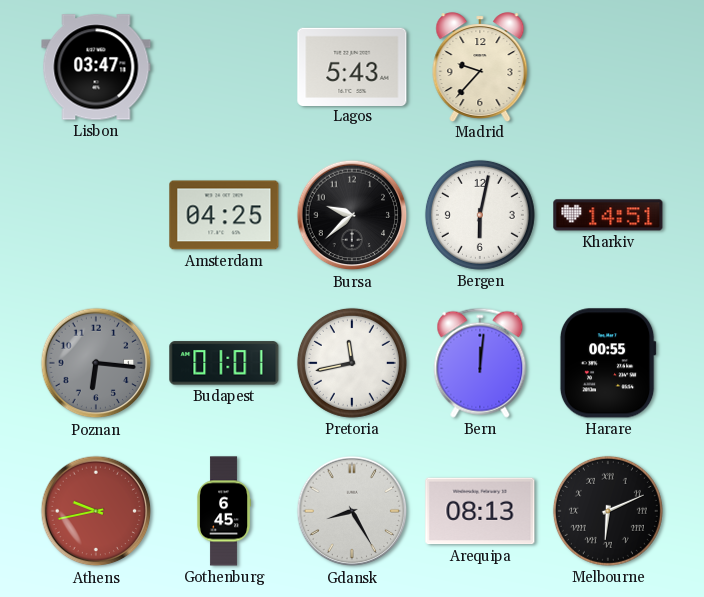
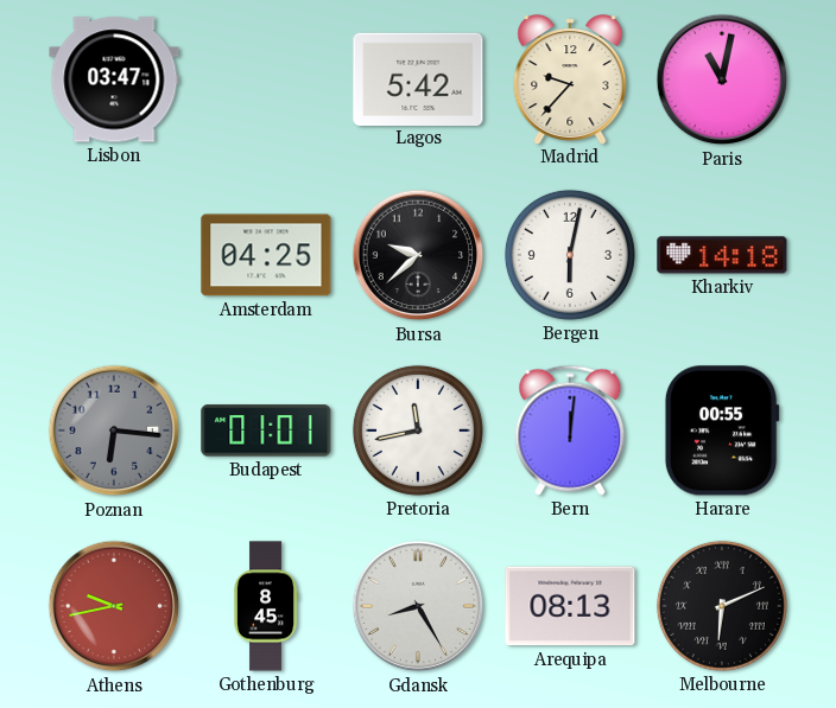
Lagos: 5:43 -> 5:42
Paris: none -> 11:02
Kharkiv: 14:51 -> 14:18
Gothenburg: 6:45 -> 8:45
